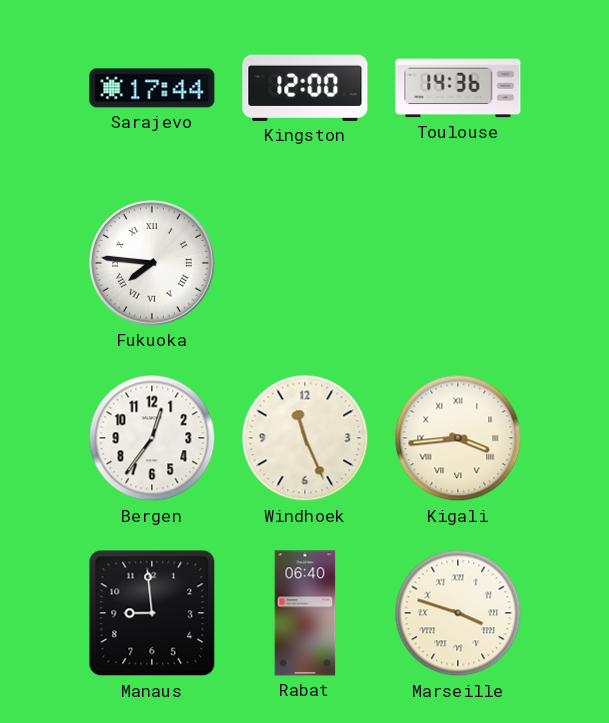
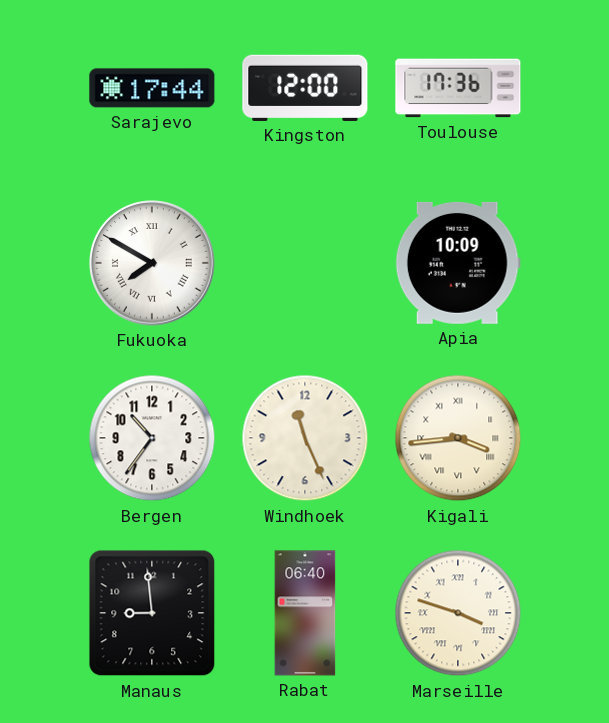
Toulouse: 14:36 -> 17:36
Fukuoka: 7:46 -> 7:50
Apia: none -> 10:09
Bergen: 12:36 -> 10:36
